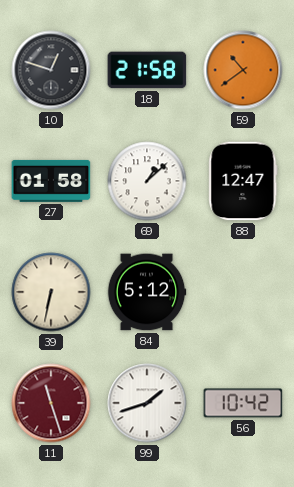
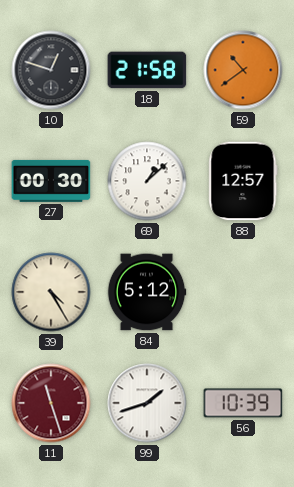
27: 01:58 -> 00:30
88: 12:47 -> 12:57
39: 6:32 -> 4:25
56: 10:42 -> 10:39
